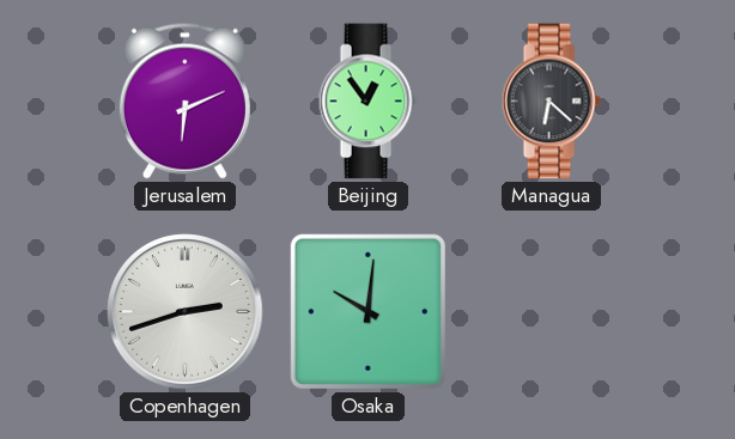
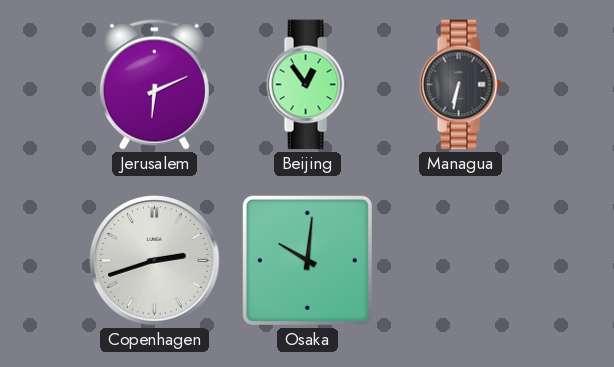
Managua: 6:22 -> 6:32
